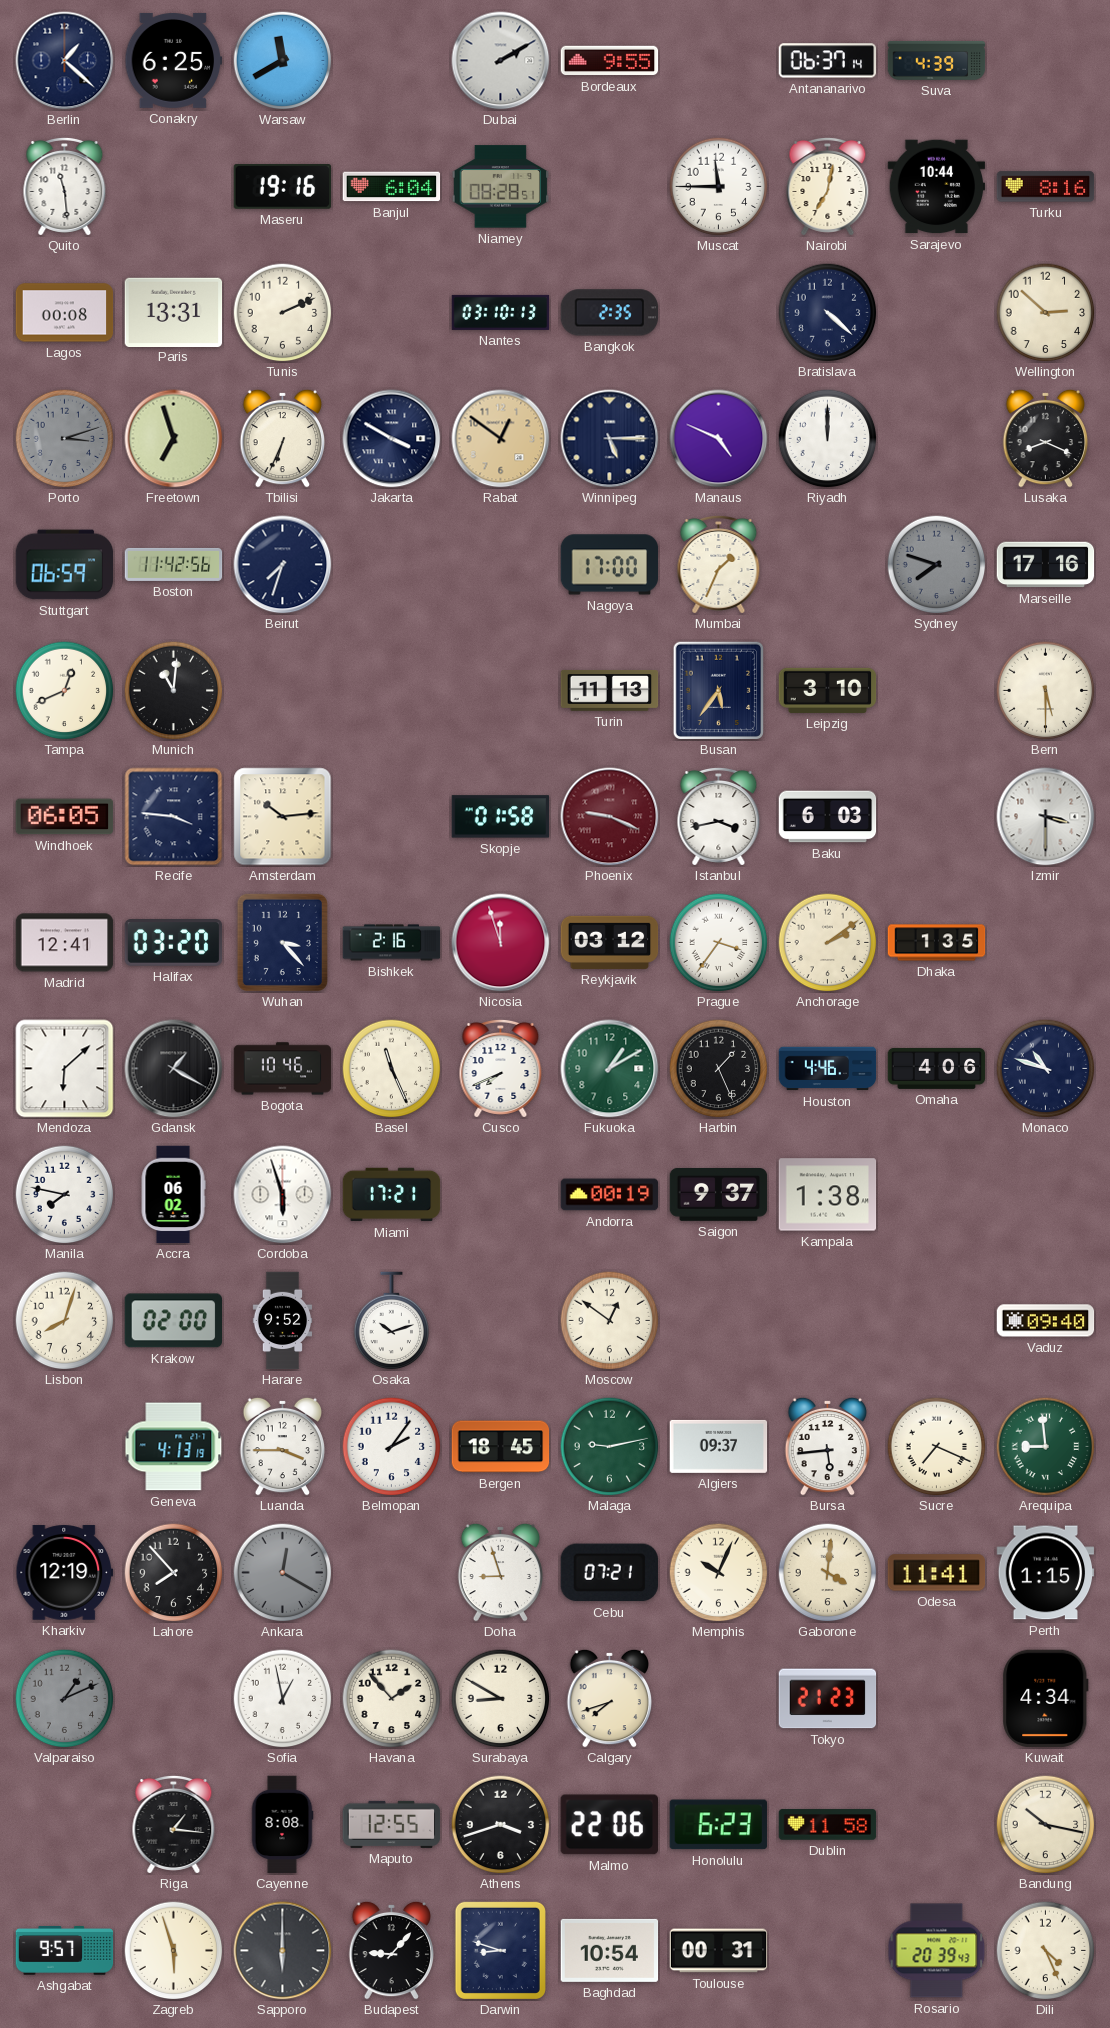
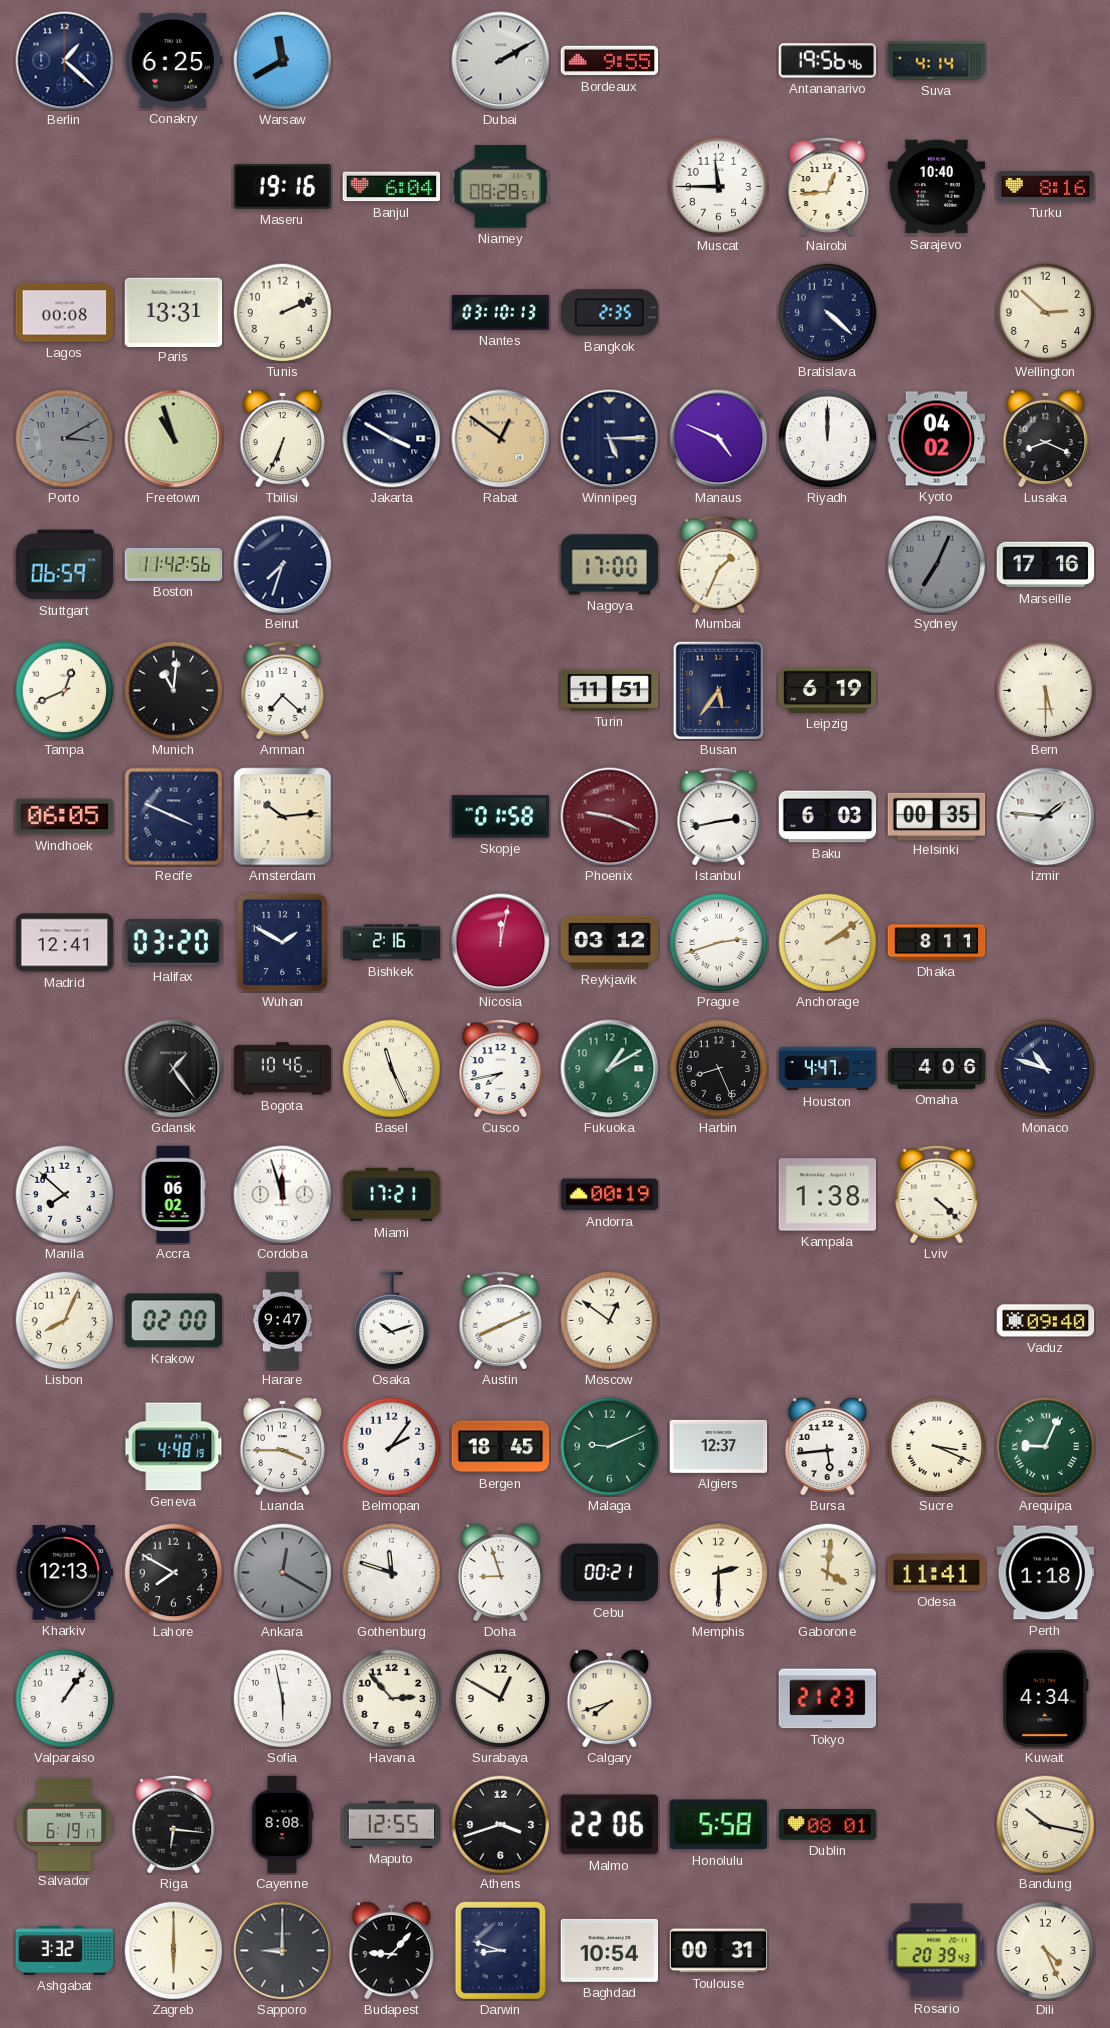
Antananarivo: 06:37 -> 19:56
Suva: 4:39 -> 4:14
Quito: 11:29 -> none
Nairobi: 7:02 -> 12:44
Sarajevo: 10:44 -> 10:40
Porto: 3:12 -> 3:10
Freetown: 6:57 -> 10:57
Kyoto: none -> 04:02
Sydney: 7:48 -> 7:04
Amman: none -> 7:22
Turin: 11:13 -> 11:51
Leipzig: 3:10 -> 6:19
Recife: 3:46 -> 3:49
Istanbul: 3:43 -> 2:43
Helsinki: none -> 00:35
Izmir: 3:30 -> 1:46
Wuhan: 3:23 -> 1:50
Nicosia: 11:57 -> 12:02
Prague: 3:36 -> 2:42
Dhaka: 1:35 -> 8:11
Mendoza: 6:08 -> none
Gdansk: 1:20 -> 1:24
Cusco: 7:41 -> 7:43
Harbin: 1:26 -> 8:26
Houston: 4:46 -> 4:47
Manila: 7:47 -> 7:52
Cordoba: 5:57 -> 11:57
Saigon: 9:37 -> none
Lviv: none -> 4:22
Lisbon: 8:03 -> 8:04
Harare: 9:52 -> 9:47
Austin: none -> 8:11
Geneva: 4:13 -> 4:48
Malaga: 9:13 -> 9:11
Algiers: 09:37 -> 12:37
Sucre: 7:19 -> 3:19
Arequipa: 8:59 -> 9:04
Kharkiv: 12:19 -> 12:13
Lahore: 7:53 -> 7:50
Gothenburg: none -> 11:48
Cebu: 07:21 -> 00:21
Memphis: 10:04 -> 2:30
Perth: 1:15 -> 1:18
Valparaiso: 1:11 -> 1:06
Valparaiso dial: grey -> white
Sofia: 12:58 -> 5:58
Havana: 1:53 -> 2:53
Surabaya: 8:50 -> 12:50
Salvador: none -> 6:19
Riga: 1:16 -> 6:16
Honolulu: 6:23 -> 5:58
Dublin: 11:58 -> 08:01
Ashgabat: 9:57 -> 3:32
Zagreb: 5:57 -> 6:00
Sapporo: 6:00 -> 9:00
